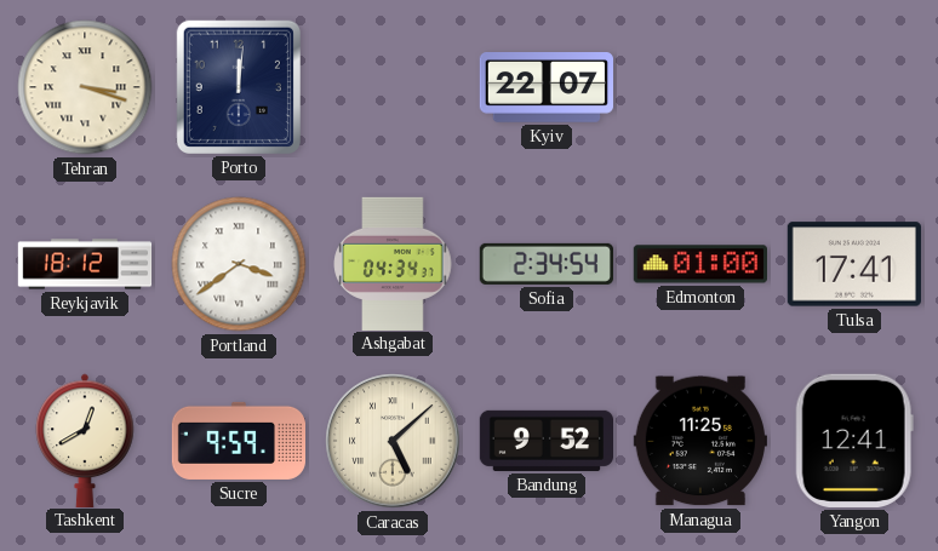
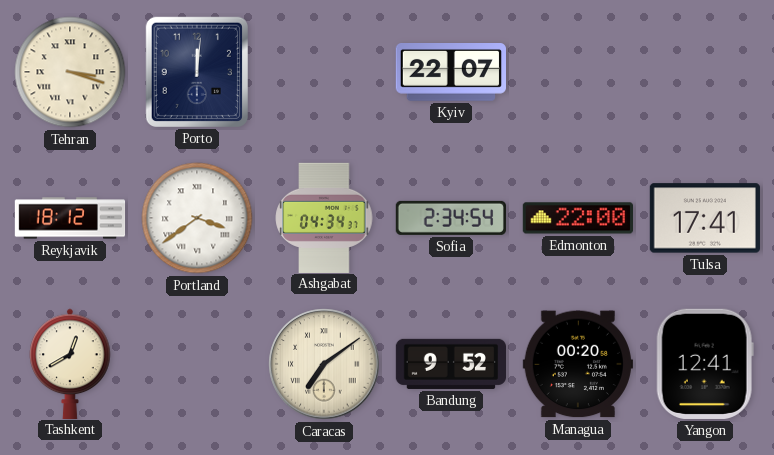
Edmonton: 01:00 -> 22:00
Sucre: 9:59 -> none
Caracas: 5:08 -> 7:09
Managua: 11:25 -> 00:20
